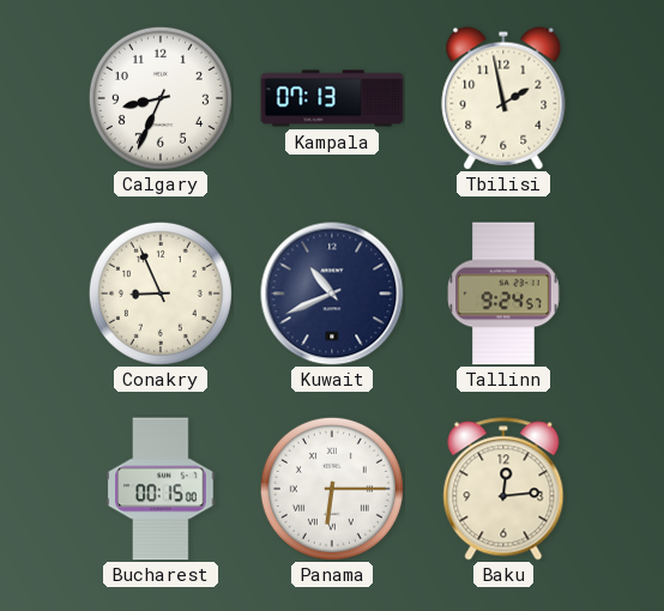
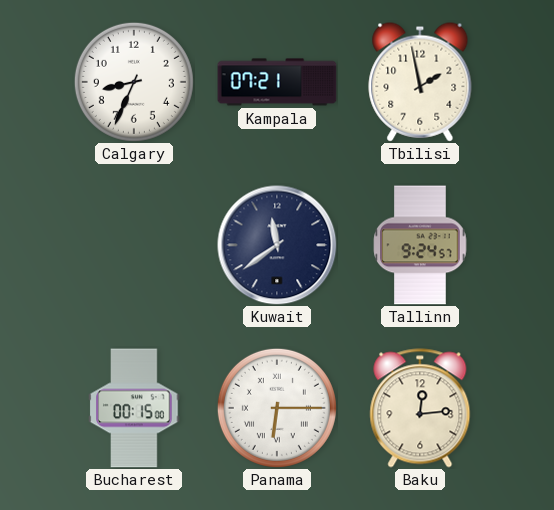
Kampala: 07:13 -> 07:21
Conakry: 8:56 -> none
Kuwait: 10:41 -> 11:39
